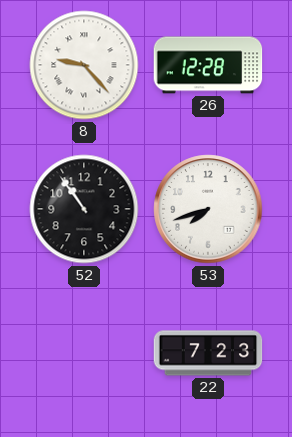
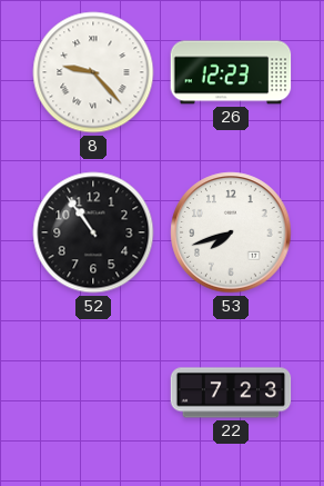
26: 12:28 -> 12:23
